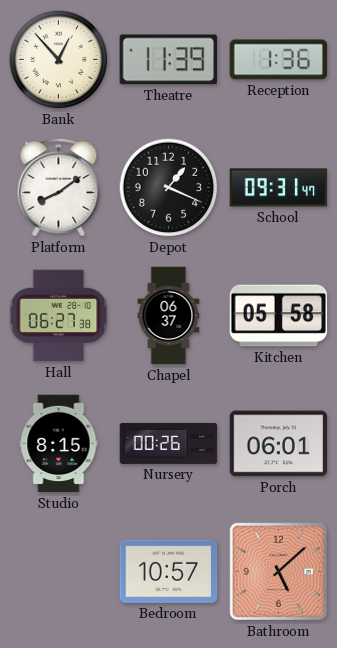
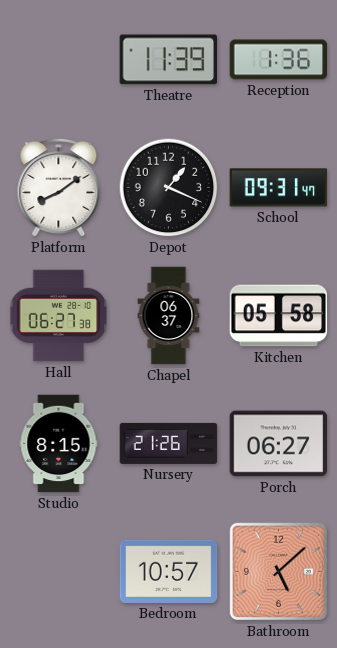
Bank: 12:53 -> none
Nursery: 00:26 -> 21:26
Porch: 06:01 -> 06:27
